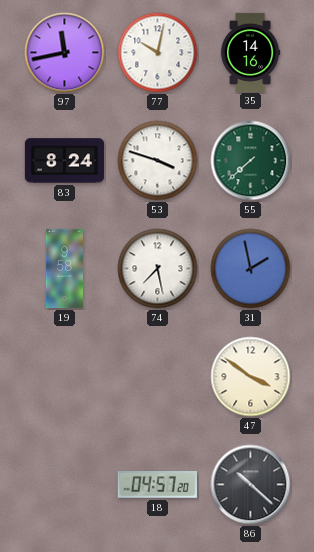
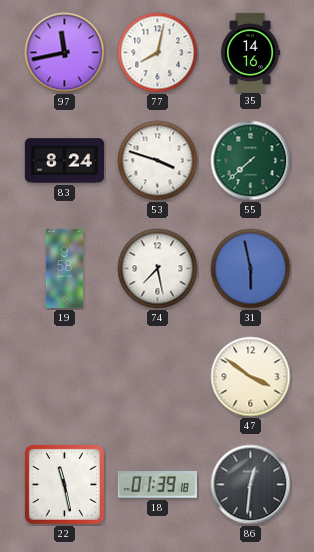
77: 10:02 -> 8:02
31: 1:58 -> 5:58
22: none -> 11:28
18: 04:57 -> 01:39
86: 10:22 -> 12:31
